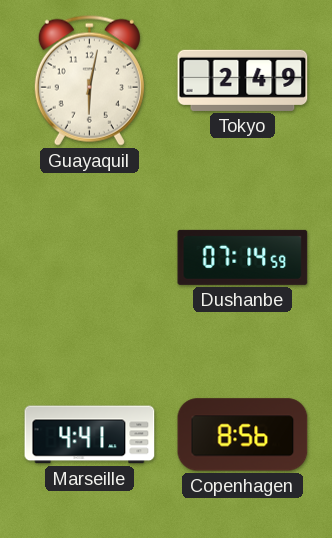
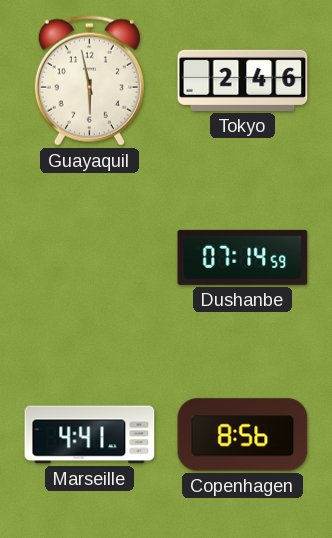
Guayaquil: 6:02 -> 5:58
Tokyo: 2:49 -> 2:46
